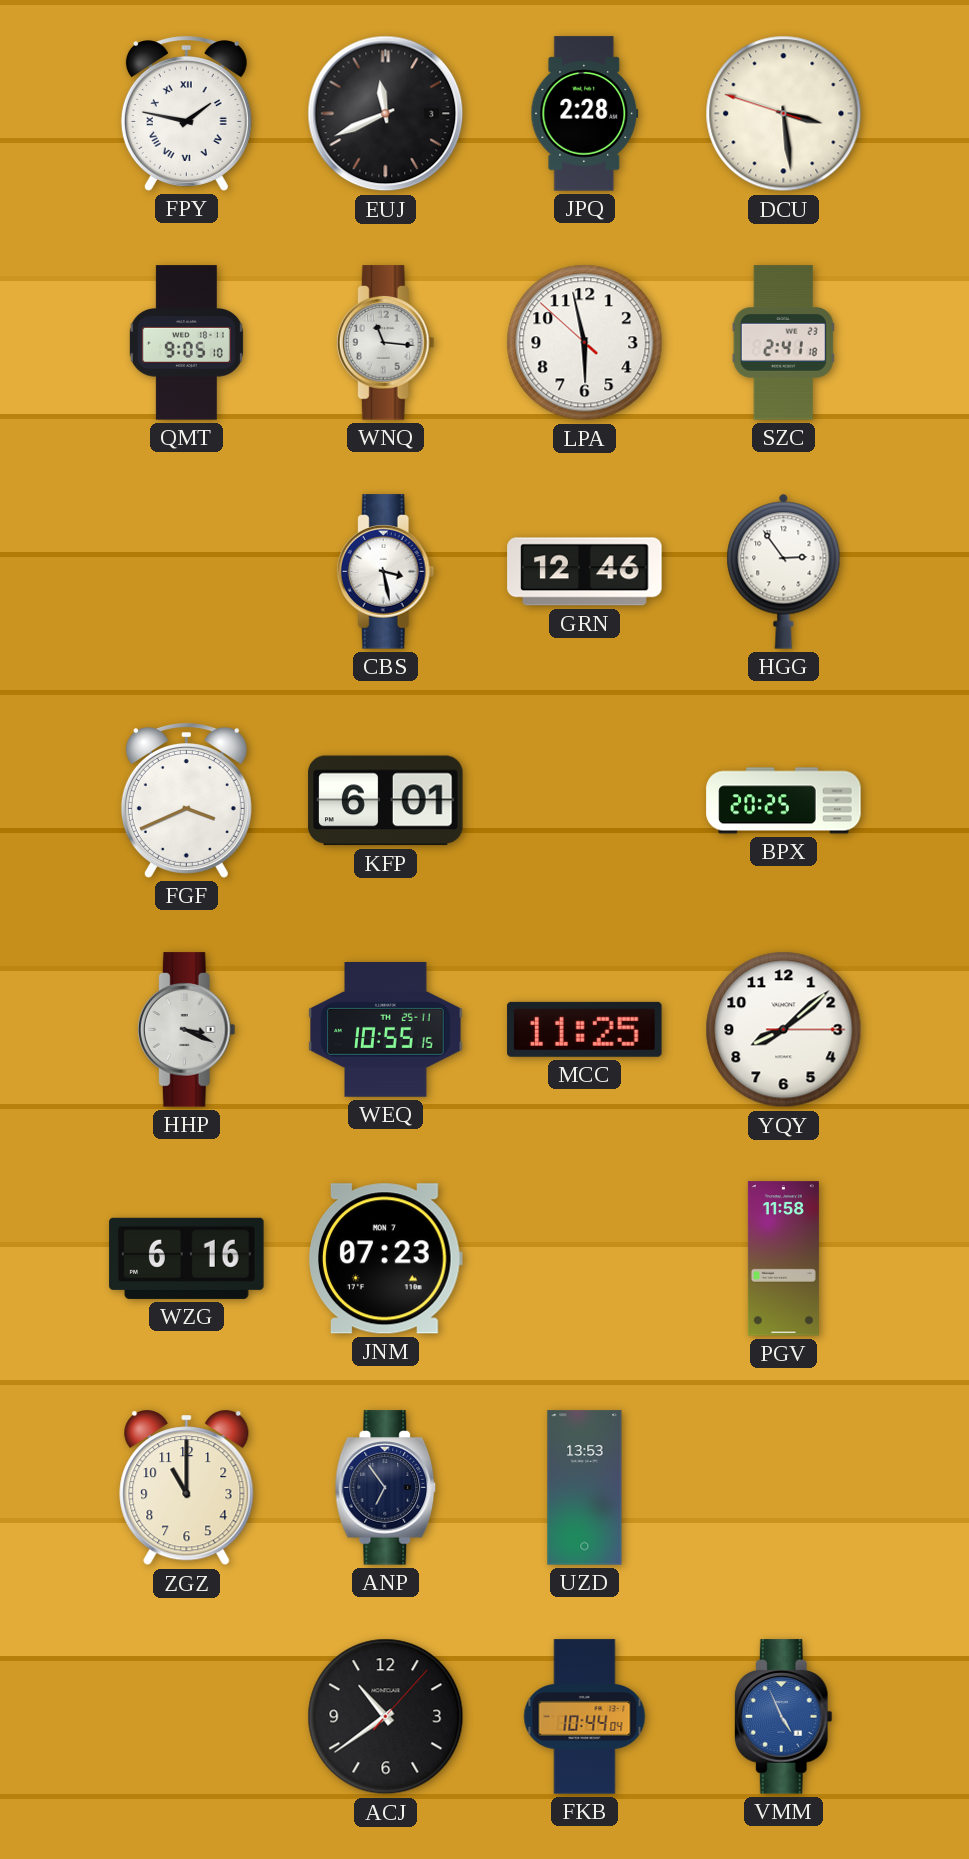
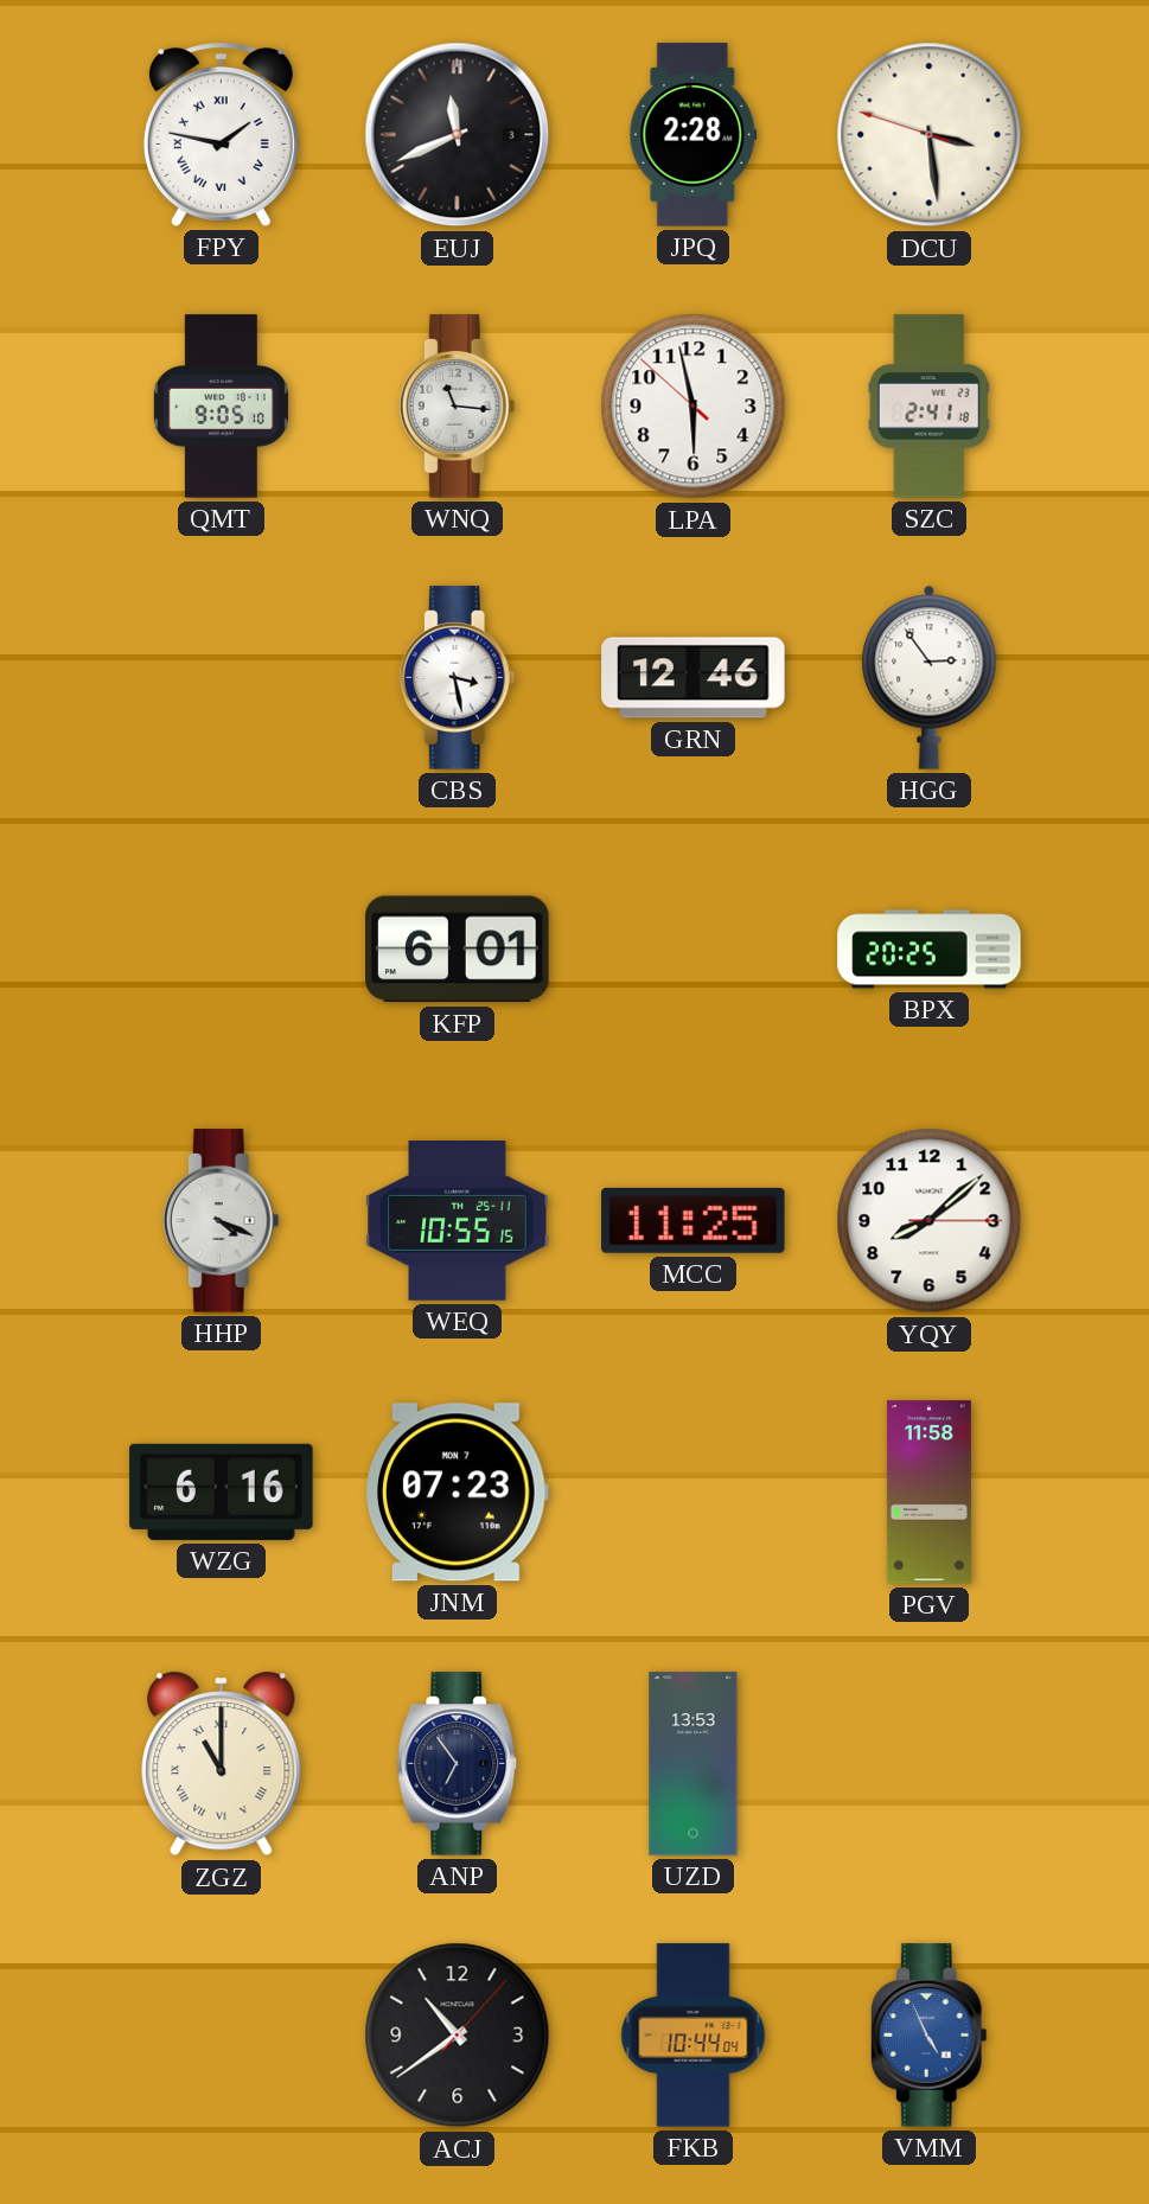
FGF: 3:41 -> none
HHP: 3:19 -> 4:19
ZGZ numerals: Arabic -> Roman
